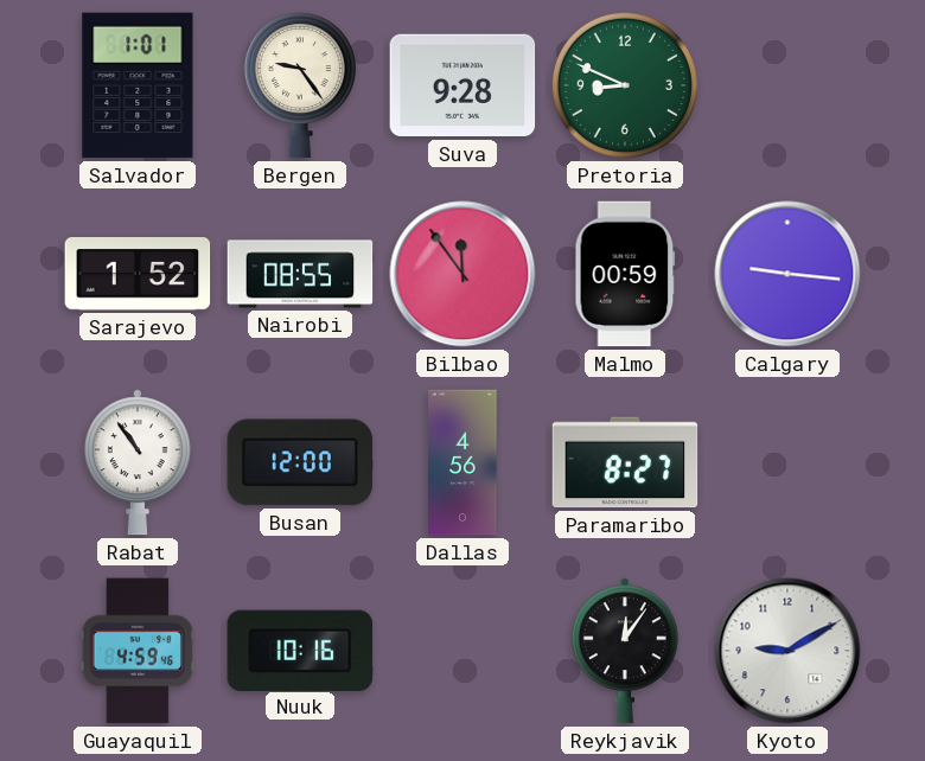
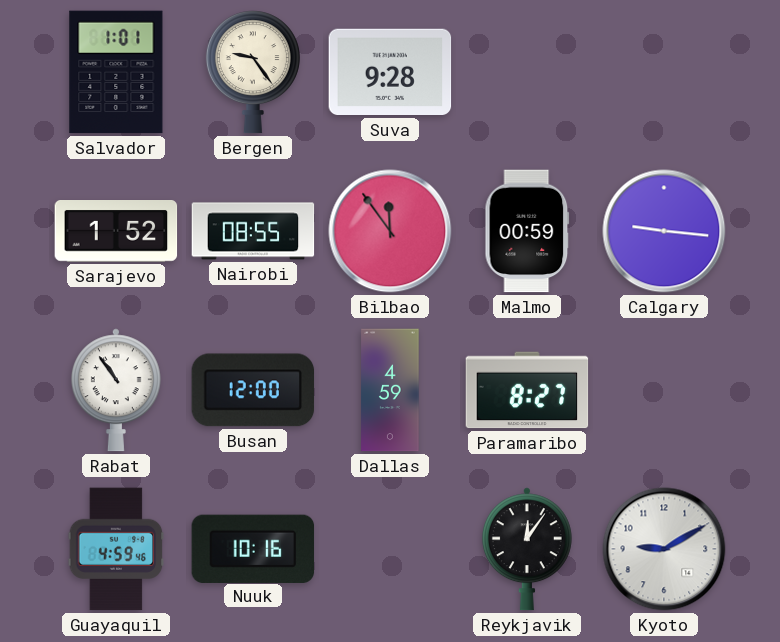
Pretoria: 8:49 -> none
Dallas: 4:56 -> 4:59
